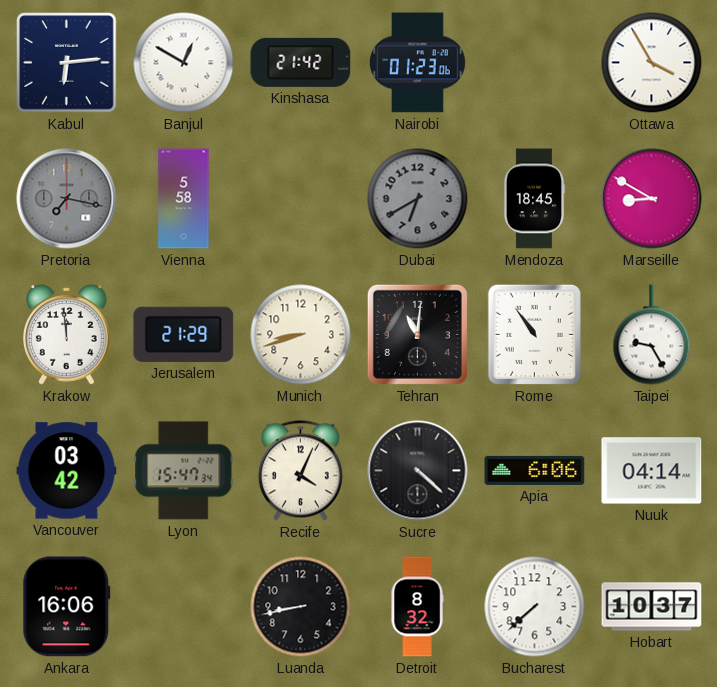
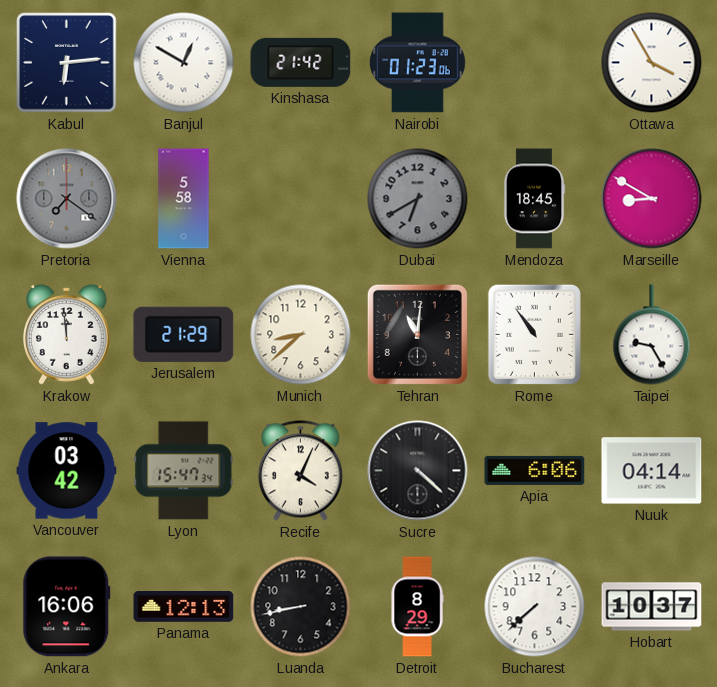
Pretoria: 7:17 -> 7:21
Munich: 8:42 -> 8:38
Panama: none -> 12:13
Detroit: 8:32 -> 8:29
